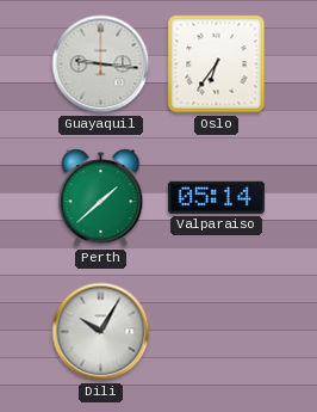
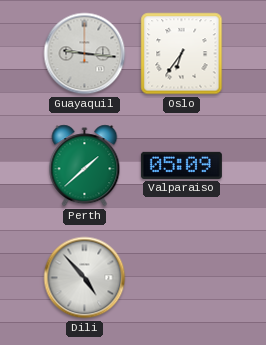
Valparaiso: 05:14 -> 05:09
Dili: 10:05 -> 4:53
